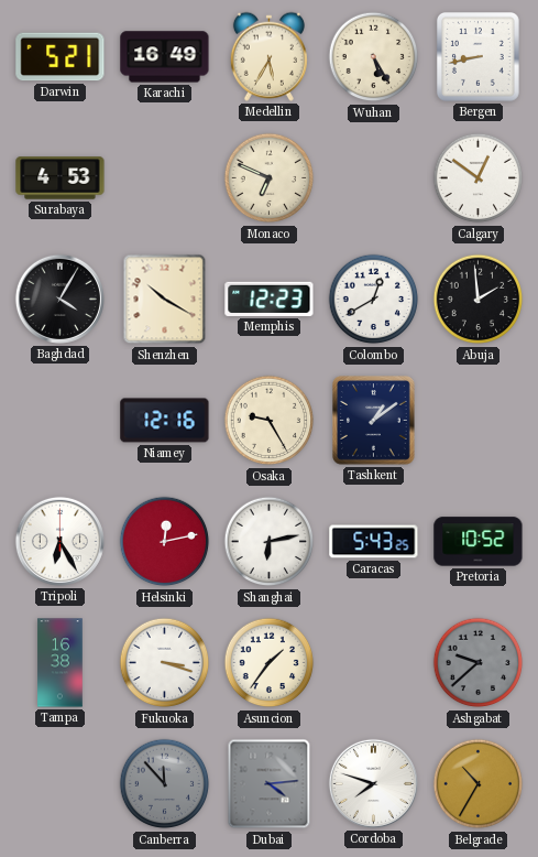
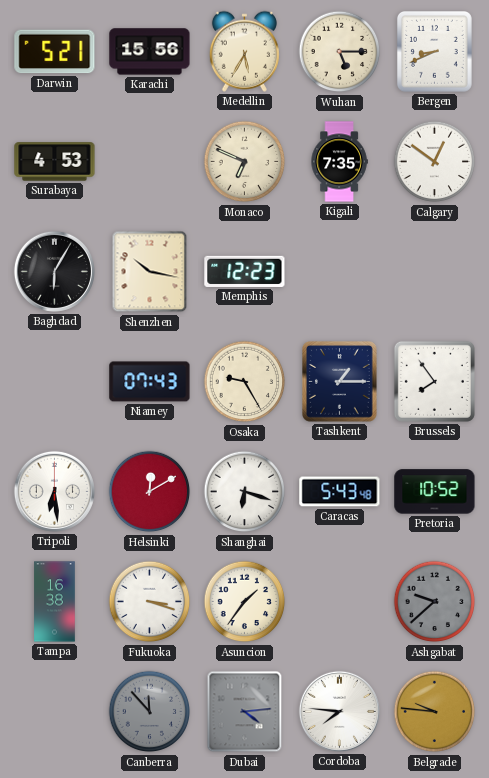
Karachi: 16:49 -> 15:56
Wuhan: 5:25 -> 5:15
Bergen: 8:43 -> 8:41
Kigali: none -> 7:35
Baghdad: 4:05 -> 6:05
Shenzhen: 10:20 -> 10:17
Colombo: 12:40 -> none
Abuja: 1:59 -> none
Niamey: 12:16 -> 07:43
Tashkent: 1:09 -> 1:15
Brussels: none -> 7:54
Tripoli: 6:25 -> 6:29
Helsinki: 12:13 -> 12:10
Shanghai: 6:13 -> 6:18
Caracas: 5:43:25 -> 5:43:48
Cordoba: 7:48 -> 7:46
Belgrade: 10:35 -> 9:46
